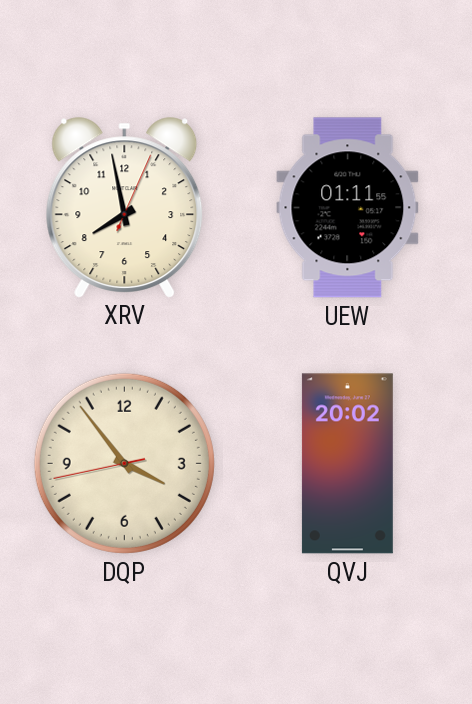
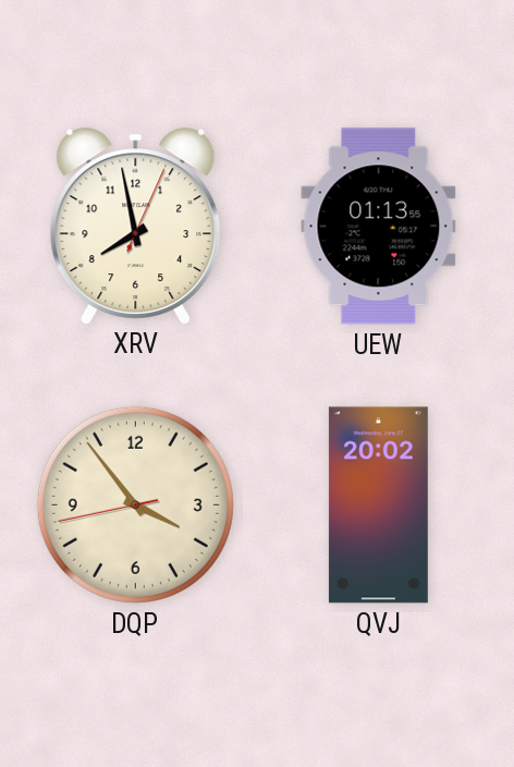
UEW: 01:11 -> 01:13
